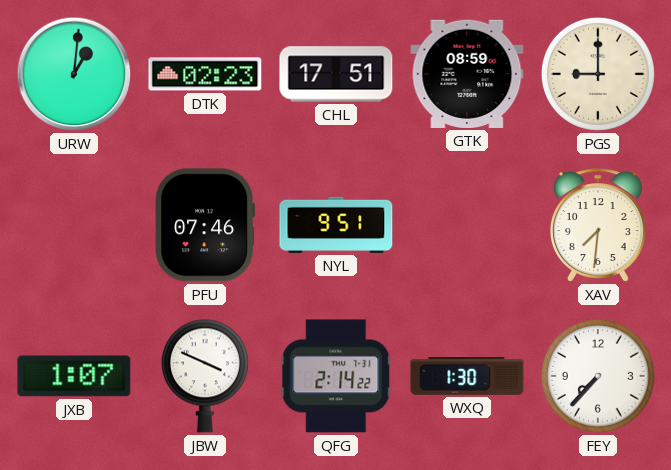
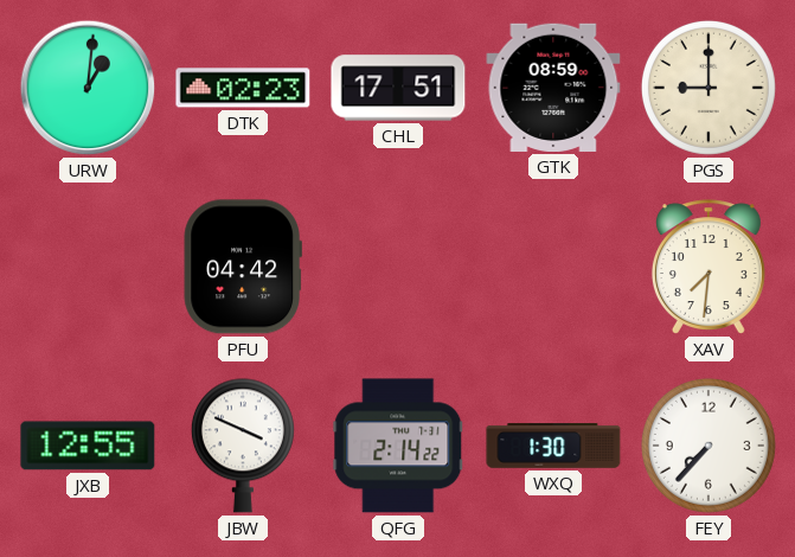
PFU: 07:46 -> 04:42
NYL: 9:51 -> none
JXB: 1:07 -> 12:55
